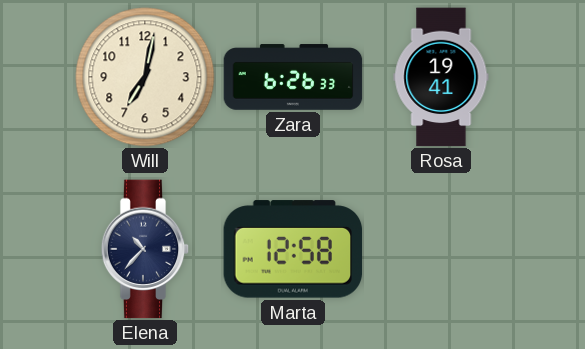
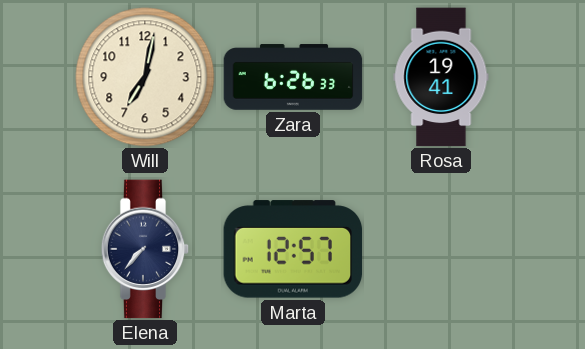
Elena: 10:37 -> 7:37
Marta: 12:58 -> 12:57
